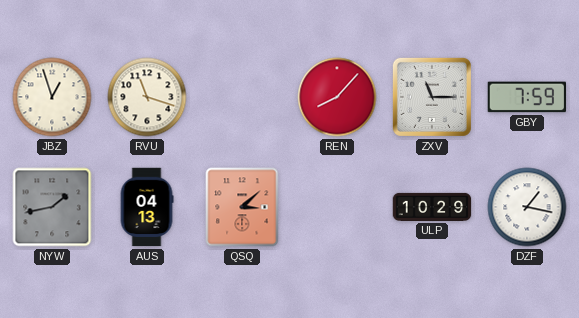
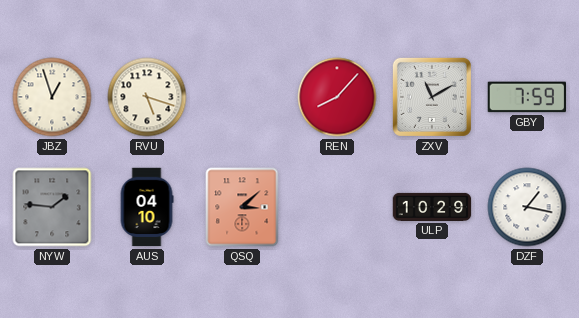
RVU: 11:18 -> 5:18
ZXV: 11:15 -> 11:10
NYW: 1:43 -> 1:46
AUS: 04:13 -> 04:10
